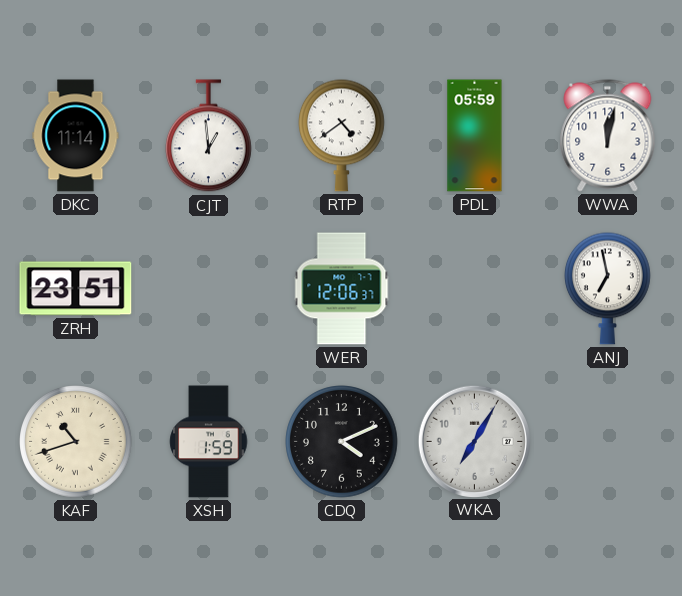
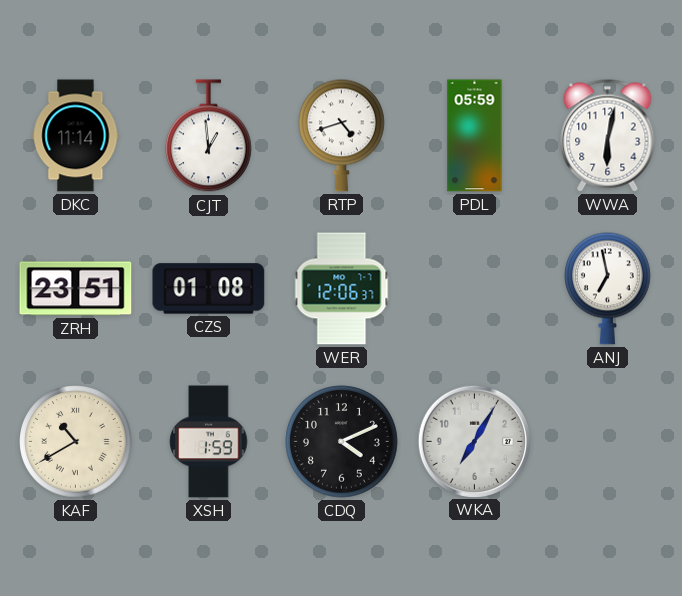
RTP: 4:39 -> 4:42
WWA: 12:02 -> 6:02
CZS: none -> 01:08
KAF: 10:42 -> 10:40
